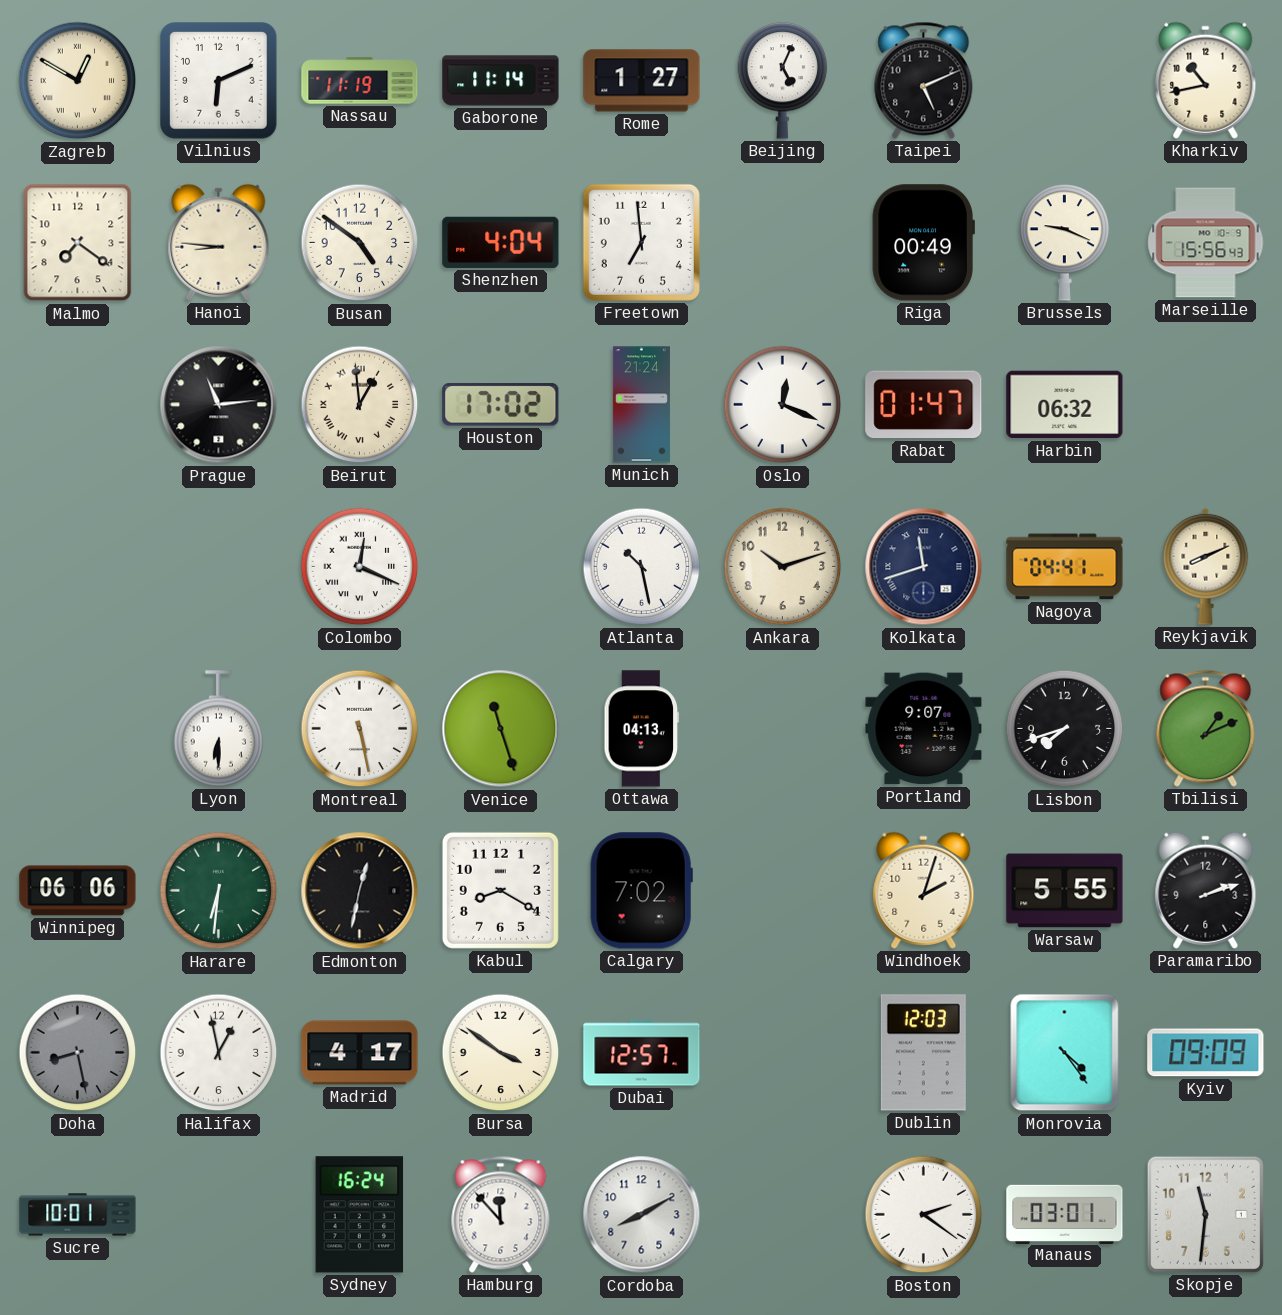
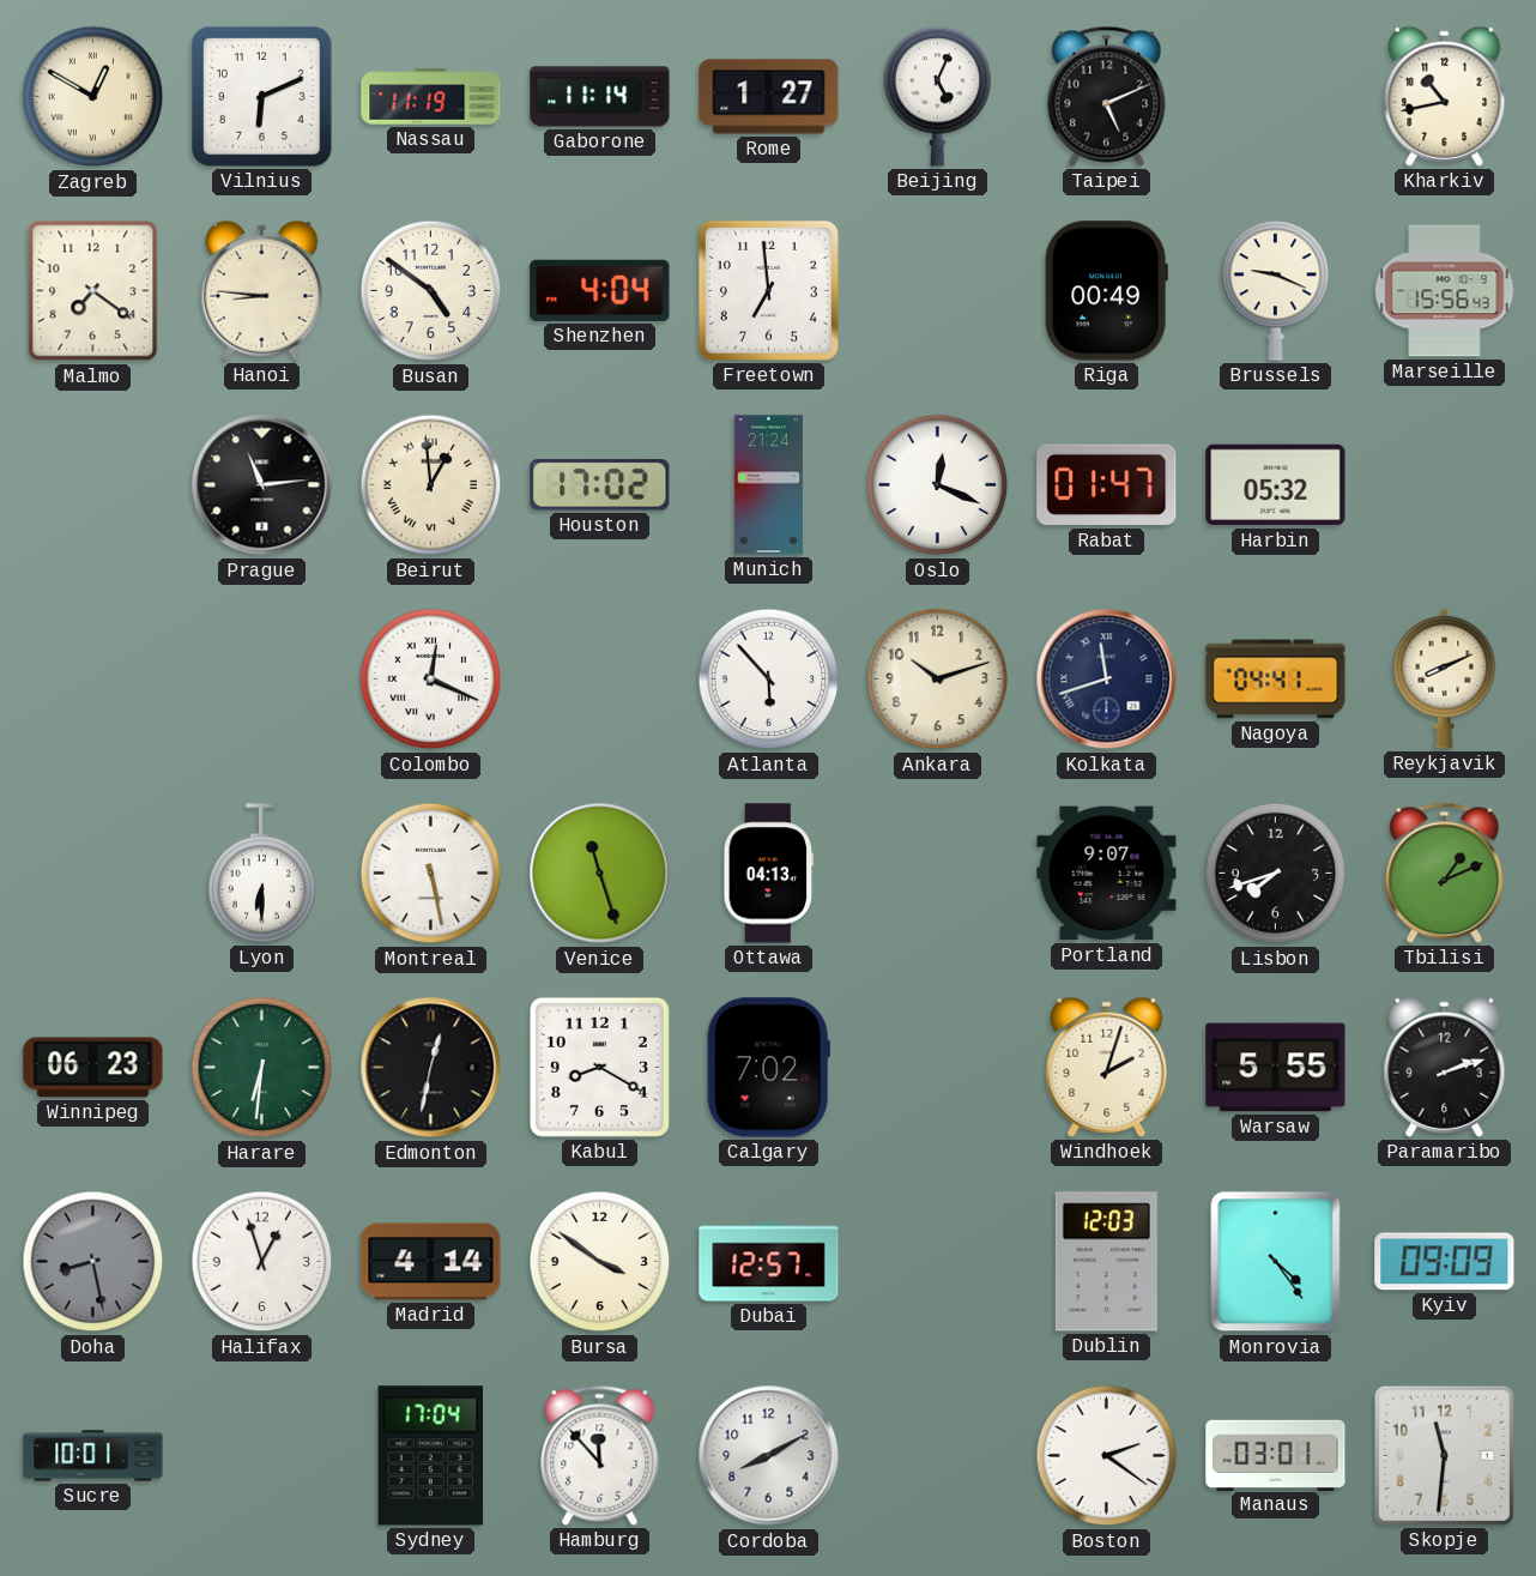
Harbin: 06:32 -> 05:32
Atlanta: 10:28 -> 5:53
Winnipeg: 06:06 -> 06:23
Halifax: 12:58 -> 12:57
Madrid: 4:17 -> 4:14
Sydney: 16:24 -> 17:04
